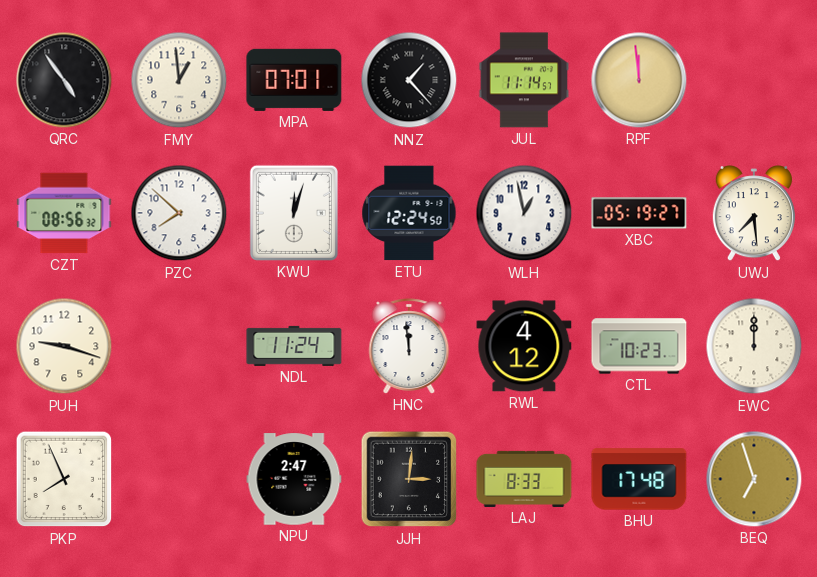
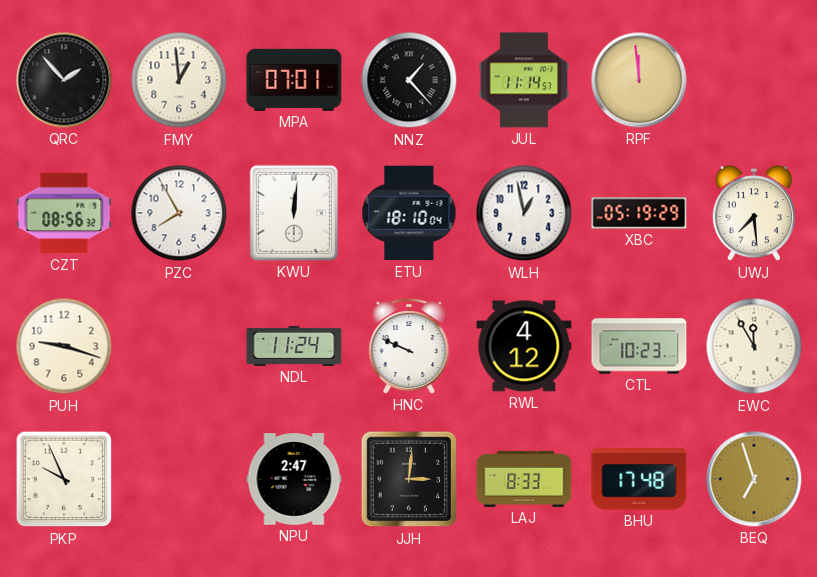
QRC: 4:54 -> 1:53
PZC: 7:52 -> 7:55
KWU: 12:03 -> 12:01
ETU: 12:24 -> 18:10
XBC: 05:19:27 -> 05:19:29
HNC: 11:59 -> 9:49
EWC: 12:00 -> 11:55
PKP: 7:56 -> 9:56
